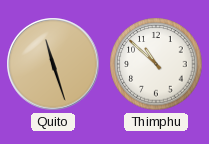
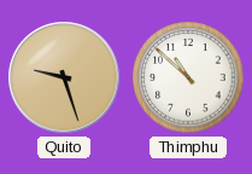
Quito: 11:27 -> 9:27
